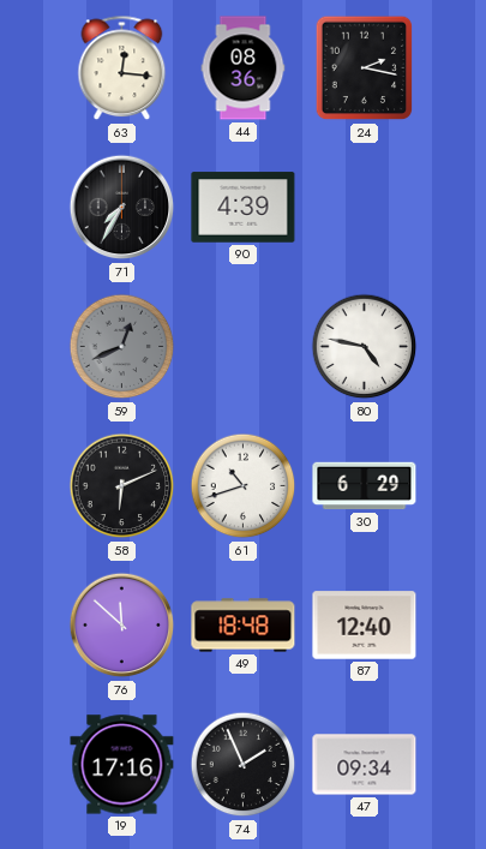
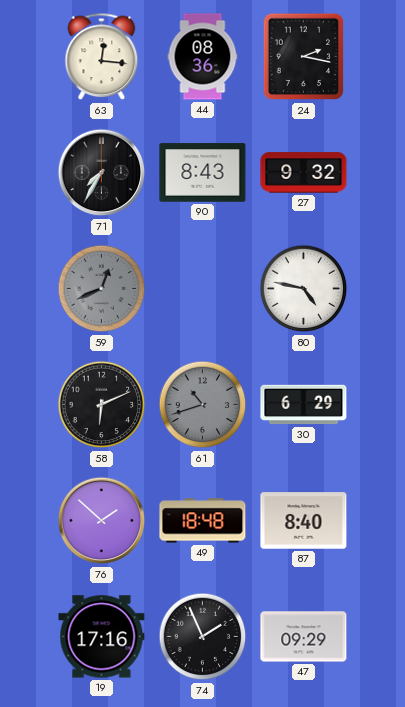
90: 4:39 -> 8:43
27: none -> 9:32
61 dial: white -> grey
76: 11:52 -> 1:52
87: 12:40 -> 8:40
47: 09:34 -> 09:29
